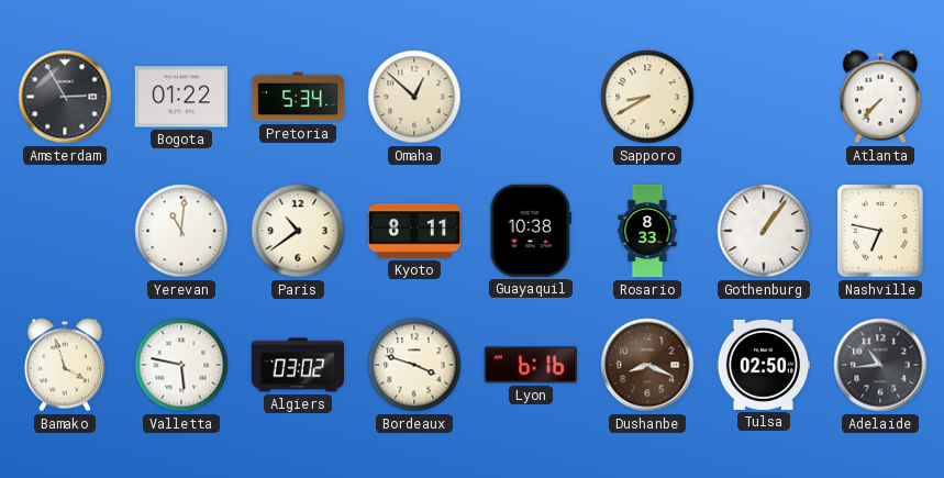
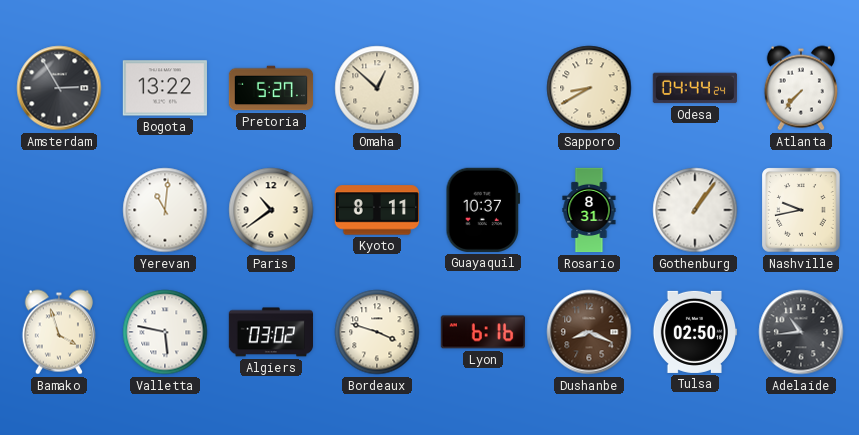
Bogota: 01:22 -> 13:22
Pretoria: 5:34 -> 5:27
Odesa: none -> 04:44
Guayaquil: 10:38 -> 10:37
Rosario: 8:33 -> 8:31
Nashville: 6:47 -> 9:43
